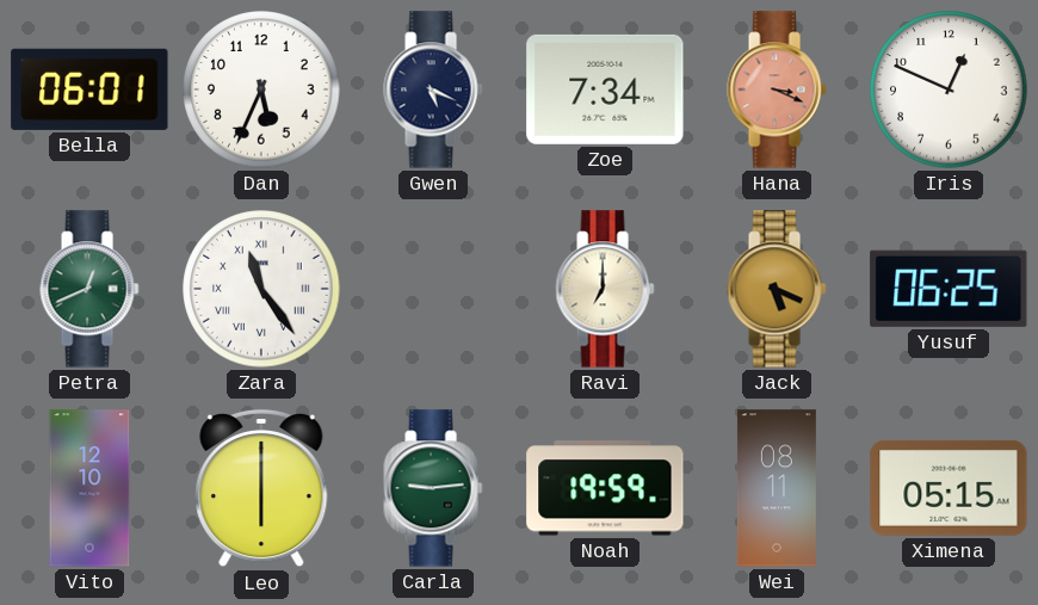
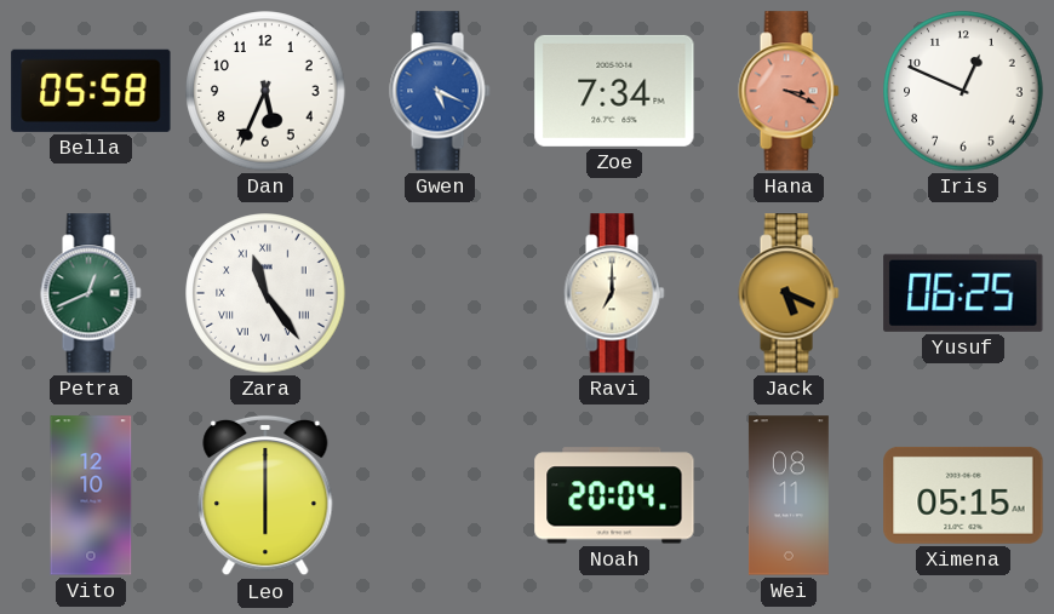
Bella: 06:01 -> 05:58
Gwen dial: navy -> blue
Carla: 9:14 -> none
Noah: 19:59 -> 20:04
